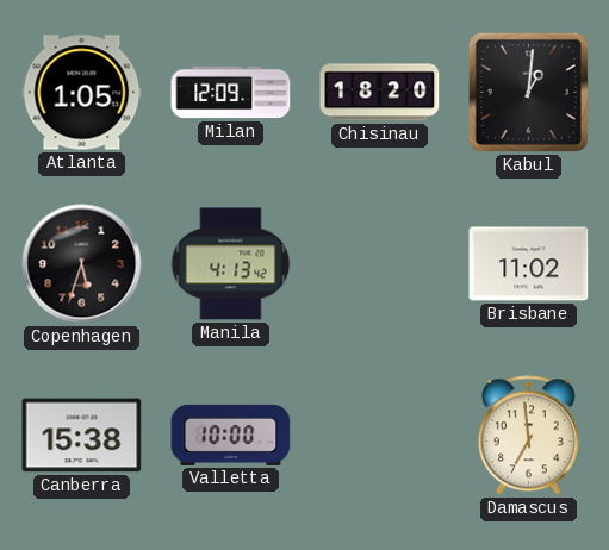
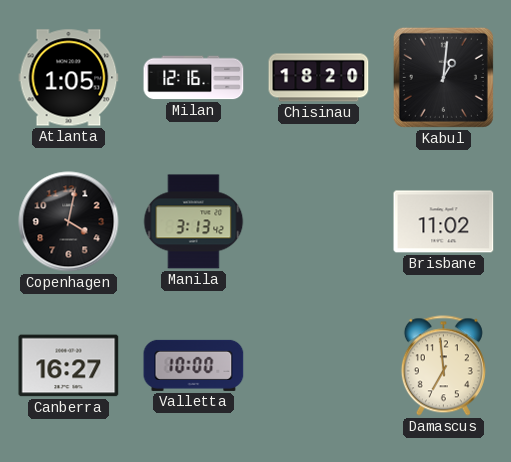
Milan: 12:09 -> 12:16
Copenhagen: 5:33 -> 4:02
Manila: 4:13 -> 3:13
Canberra: 15:38 -> 16:27
